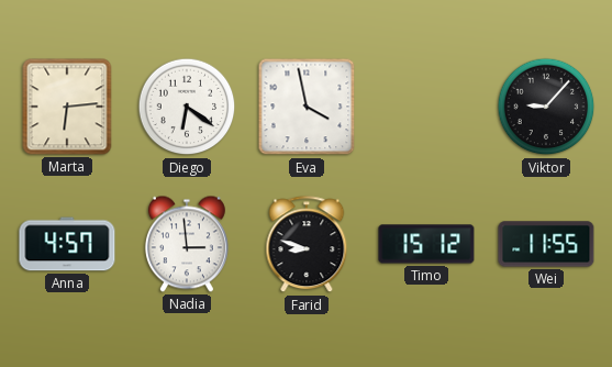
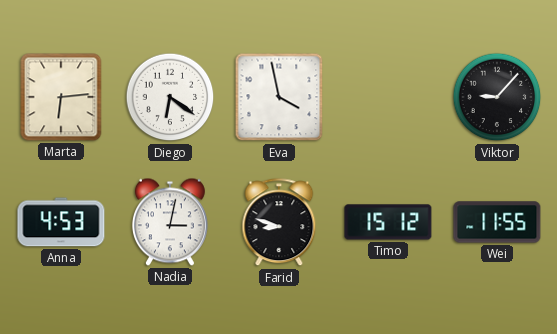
Anna: 4:57 -> 4:53
Nadia: 2:59 -> 3:02
